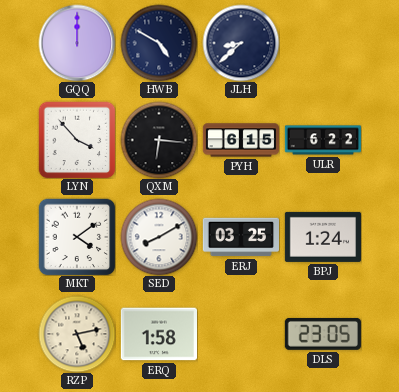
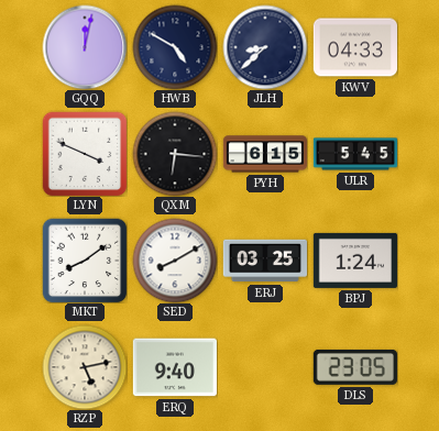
GQQ: 12:00 -> 12:02
KWV: none -> 04:33
LYN: 3:53 -> 3:49
ULR: 6:22 -> 5:45
MKT: 4:09 -> 8:09
ERQ: 1:58 -> 9:40
